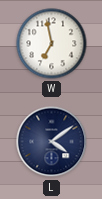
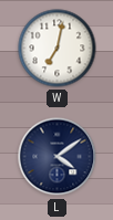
W: 6:58 -> 7:02
